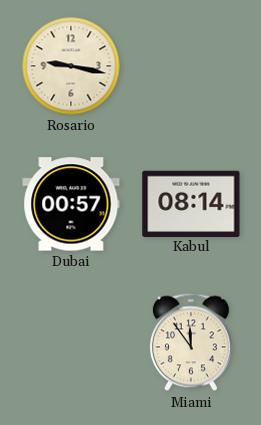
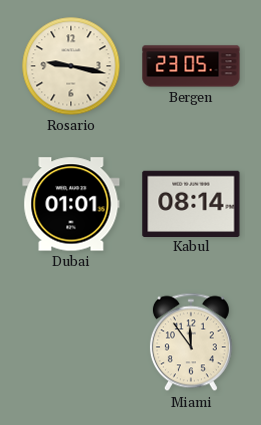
Bergen: none -> 23:05
Dubai: 00:57 -> 01:01
